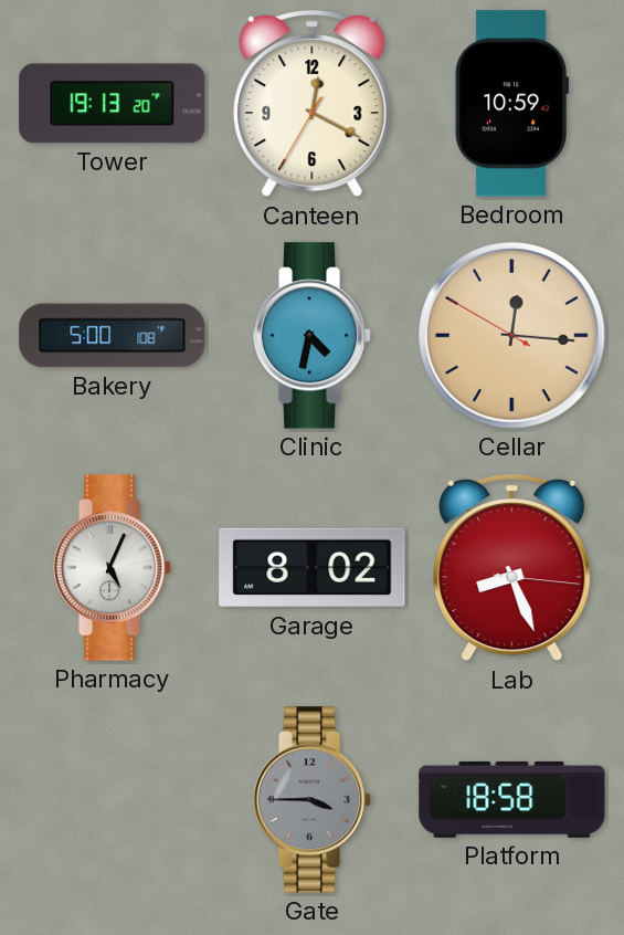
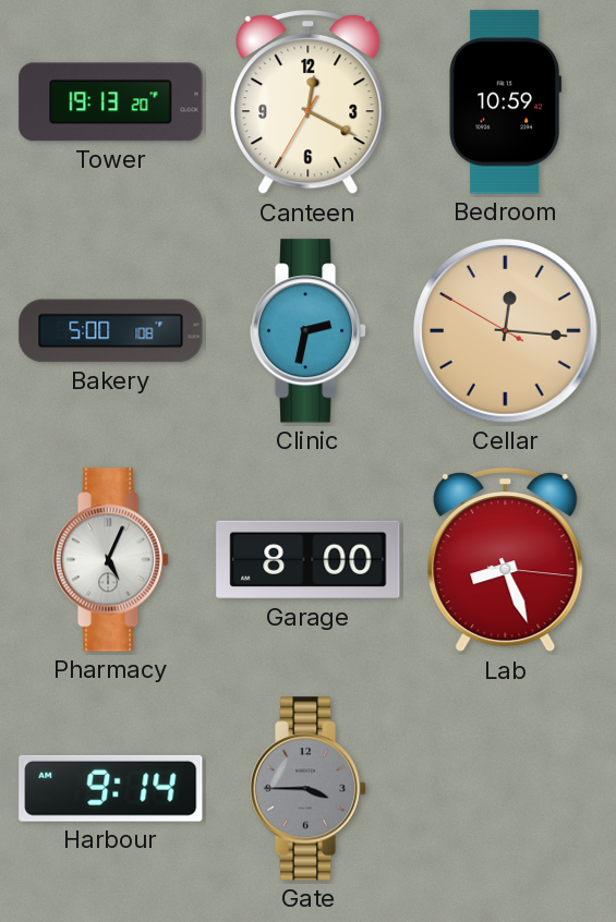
Clinic: 4:32 -> 2:32
Garage: 8:02 -> 8:00
Harbour: none -> 9:14
Platform: 18:58 -> none
